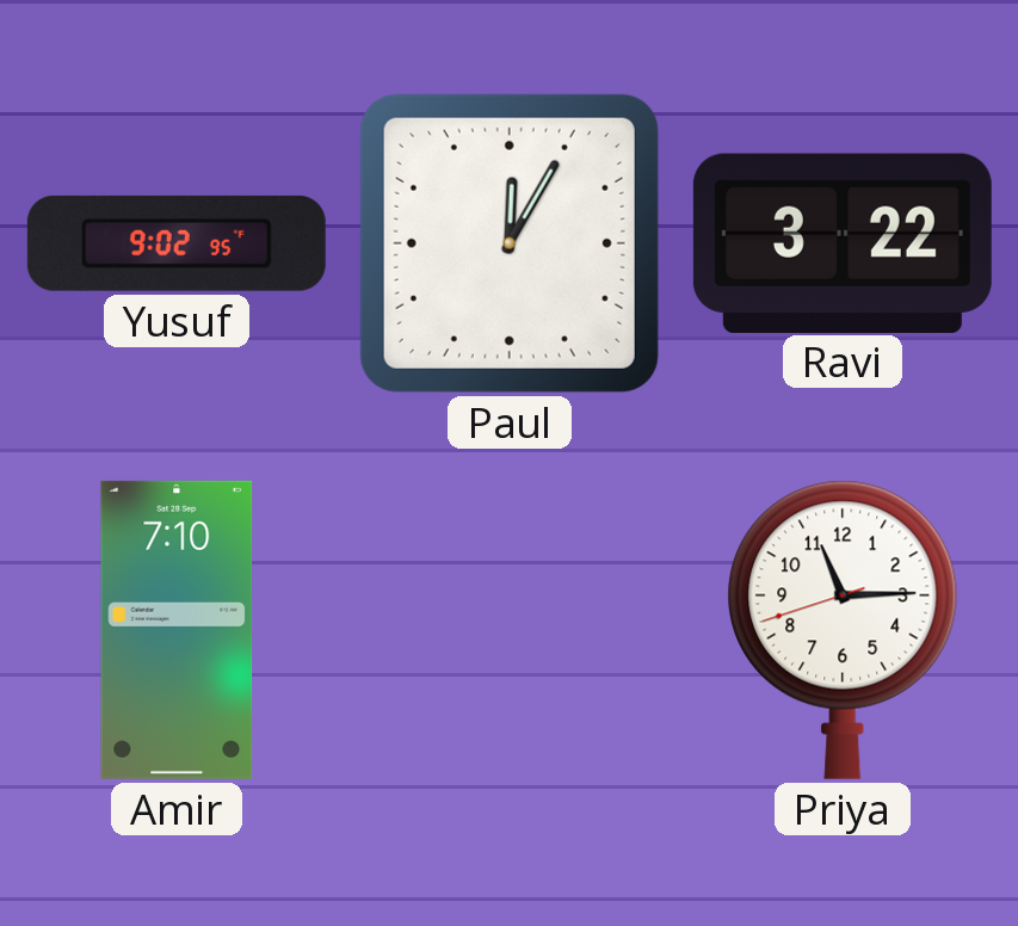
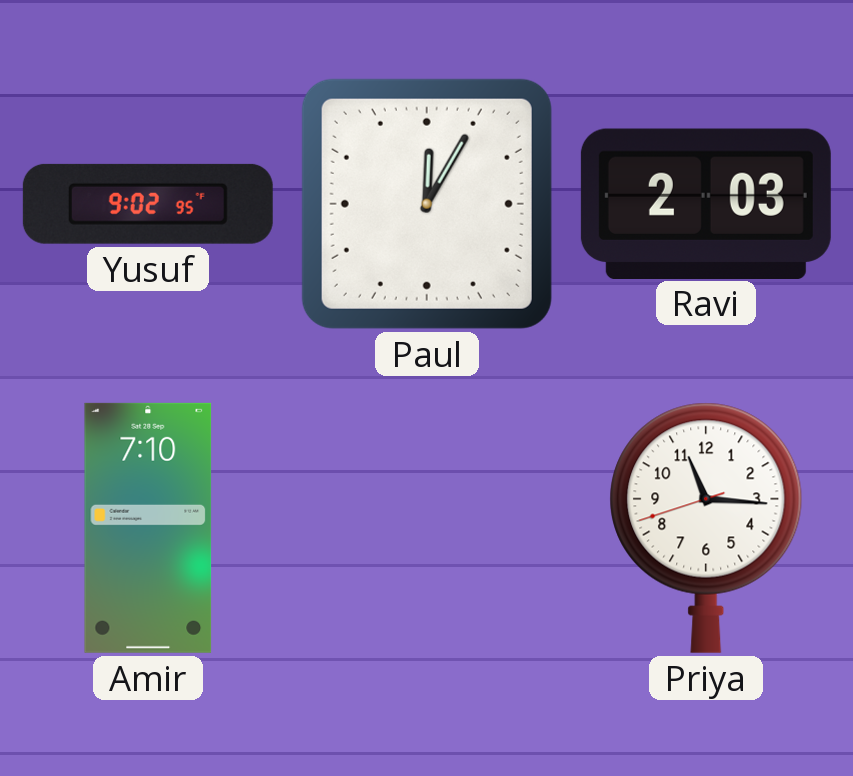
Ravi: 3:22 -> 2:03
Priya: 11:14 -> 11:15
